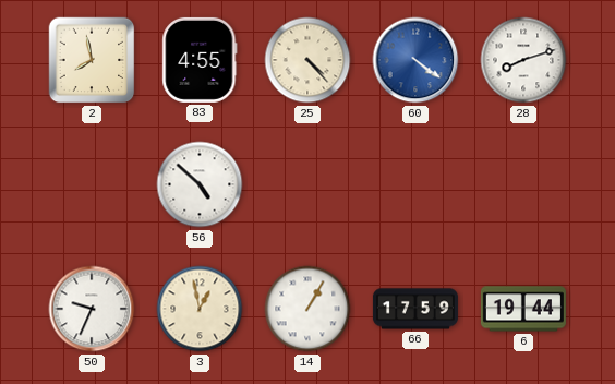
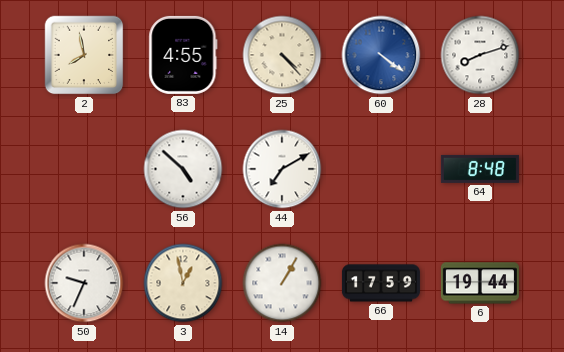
44: none -> 7:10
64: none -> 8:48
